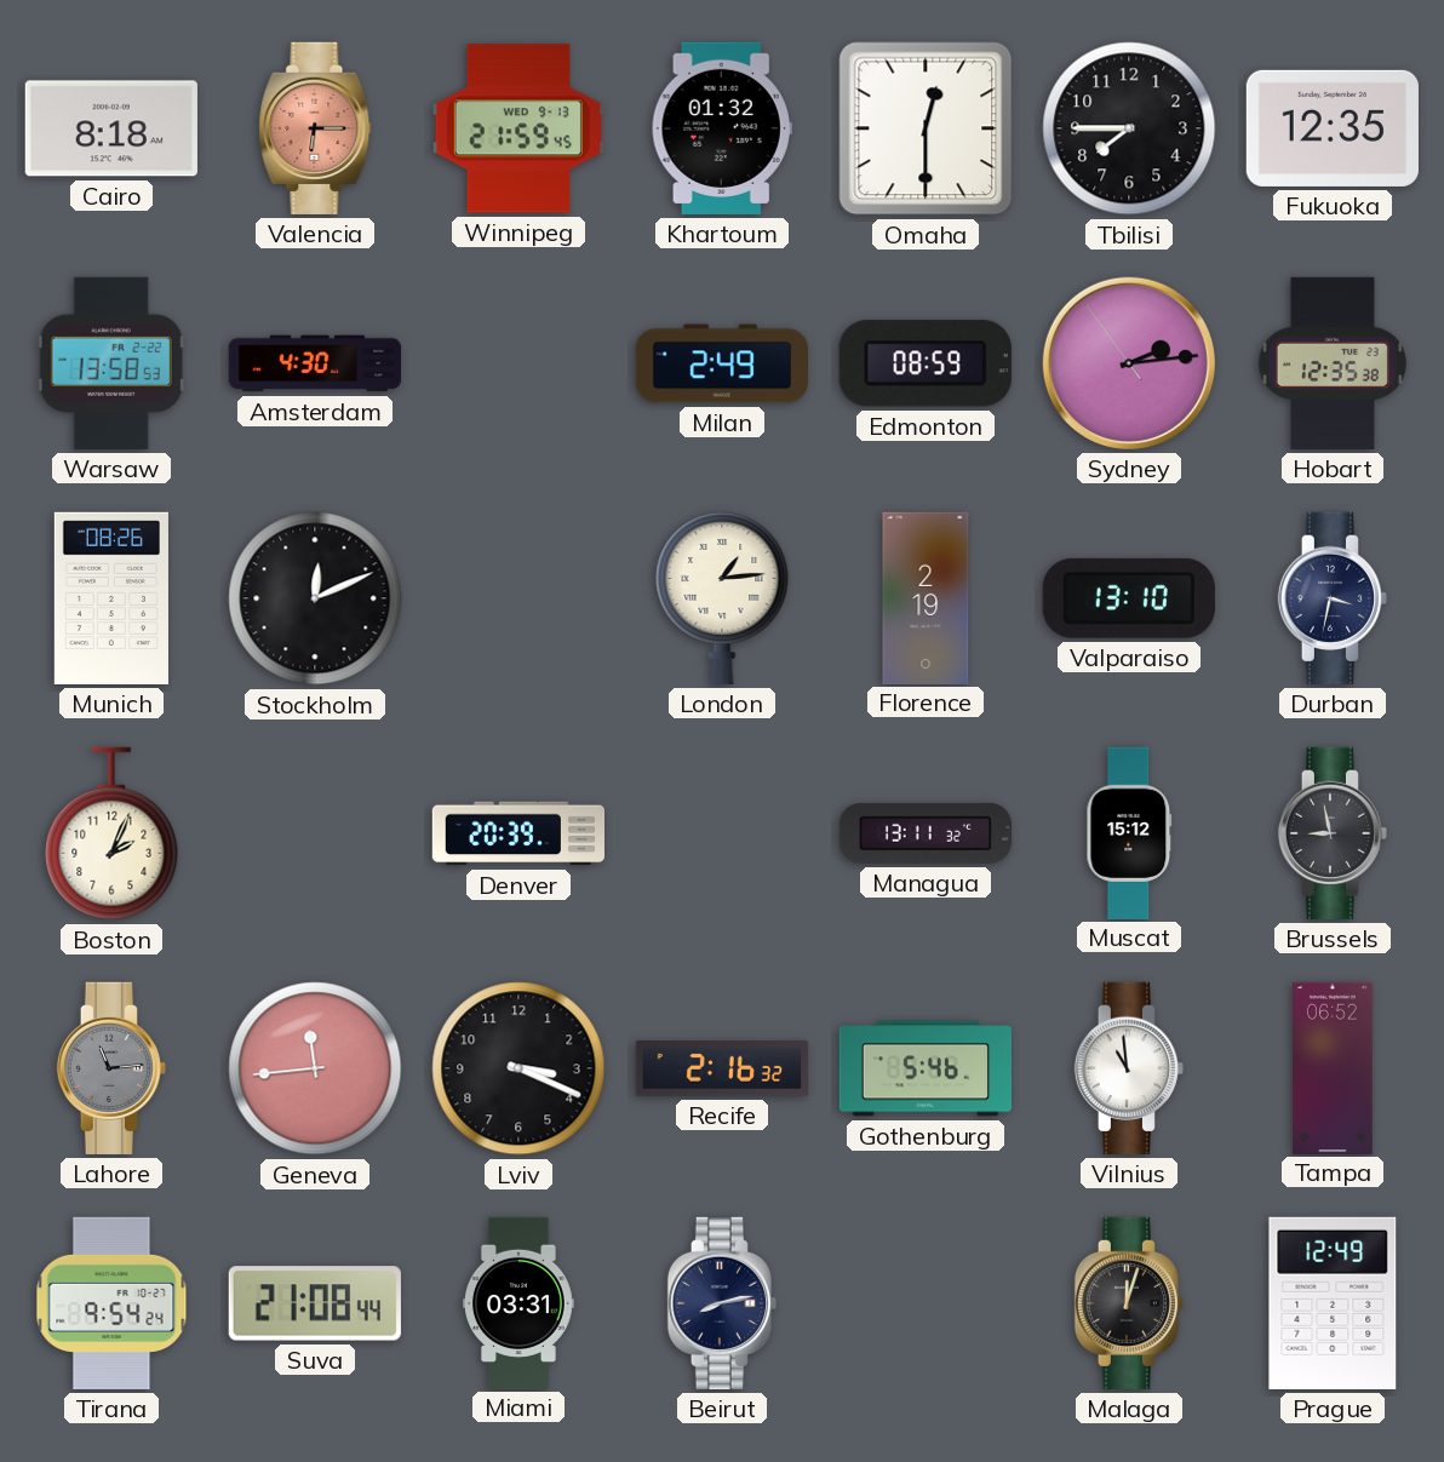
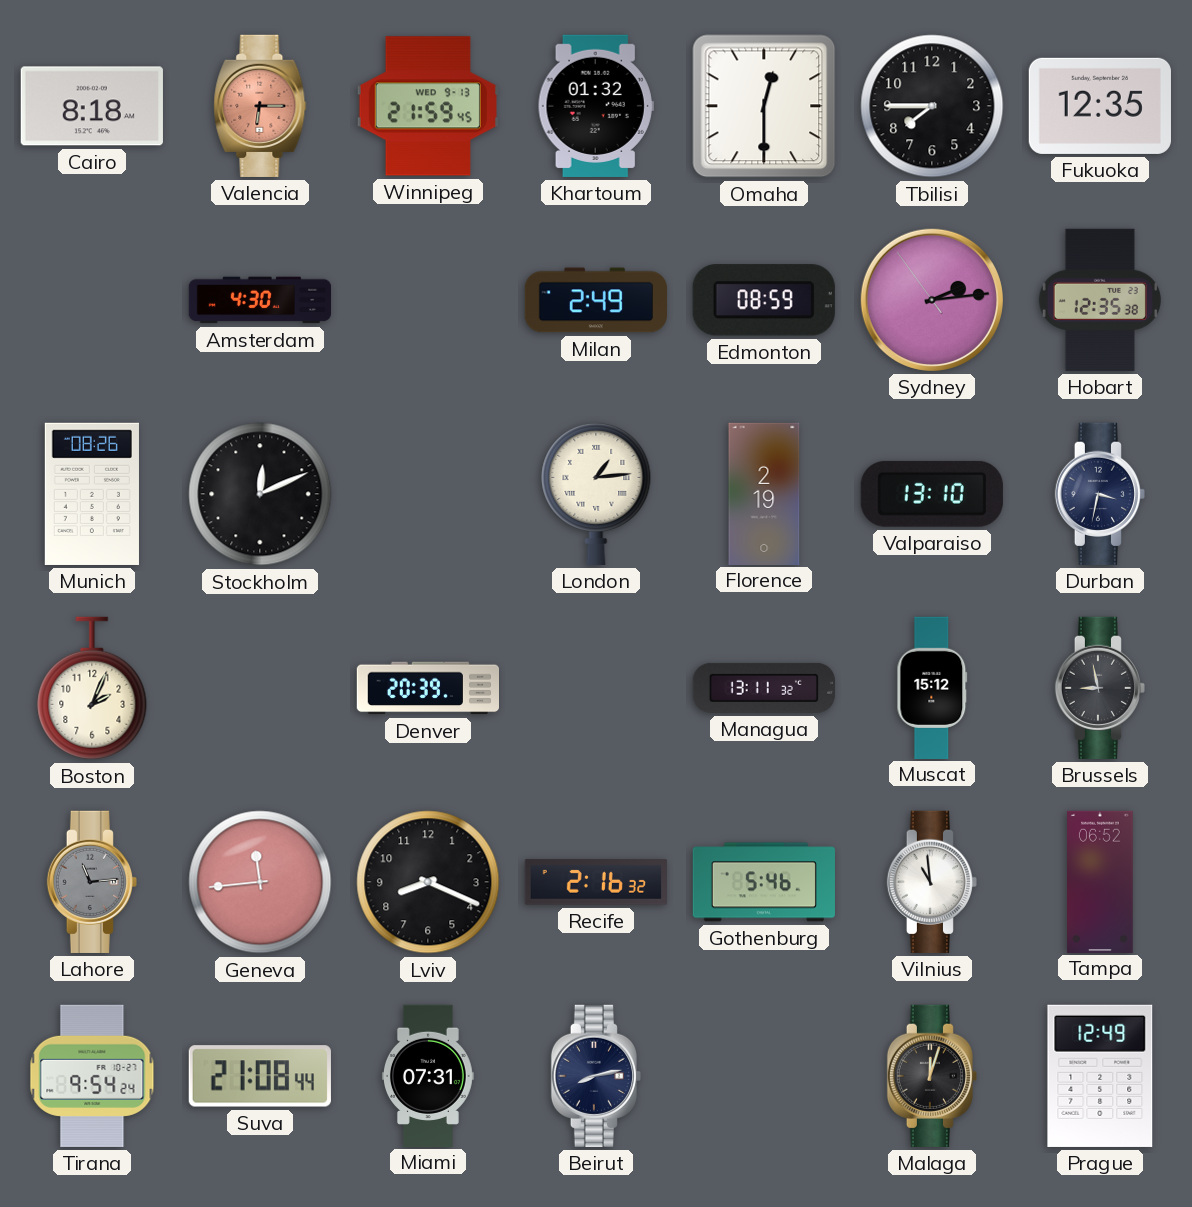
Warsaw: 13:58 -> none
Lviv: 3:19 -> 8:19
Miami: 03:31 -> 07:31
